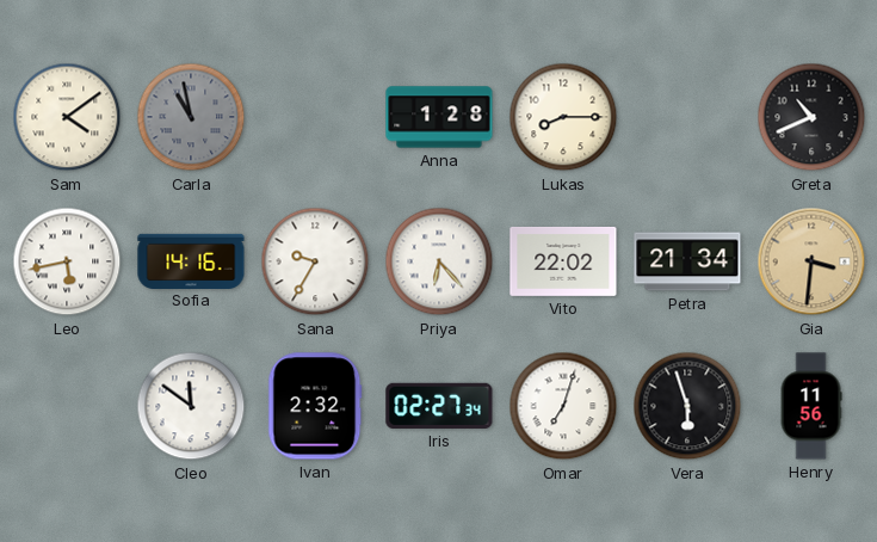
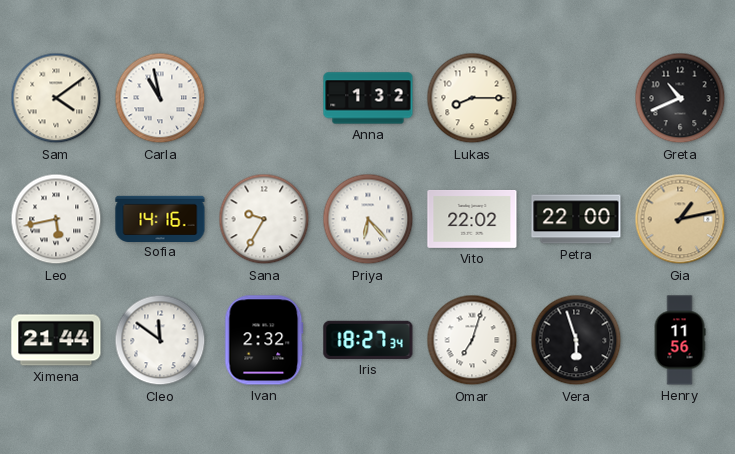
Carla dial: grey -> white
Anna: 1:28 -> 1:32
Petra: 21:34 -> 22:00
Gia: 3:31 -> 1:13
Ximena: none -> 21:44
Iris: 02:27 -> 18:27
